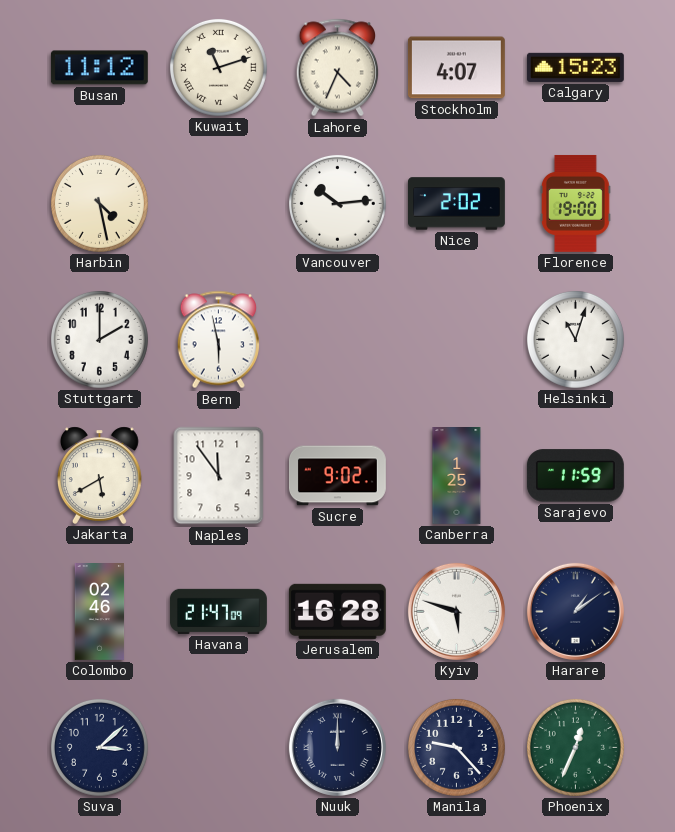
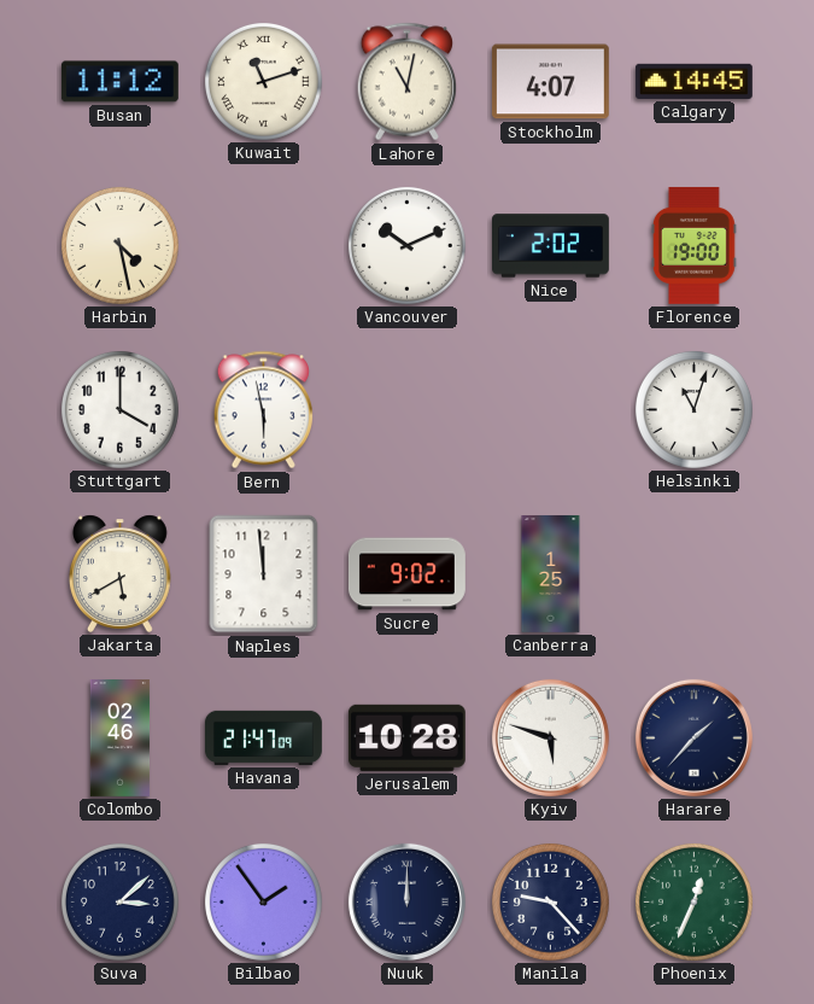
Lahore: 4:34 -> 11:02
Calgary: 15:23 -> 14:45
Vancouver: 10:14 -> 10:11
Stuttgart: 2:00 -> 4:00
Naples: 11:54 -> 11:59
Sarajevo: 11:59 -> none
Jerusalem: 16:28 -> 10:28
Harare: 1:09 -> 1:37
Bilbao: none -> 1:54
